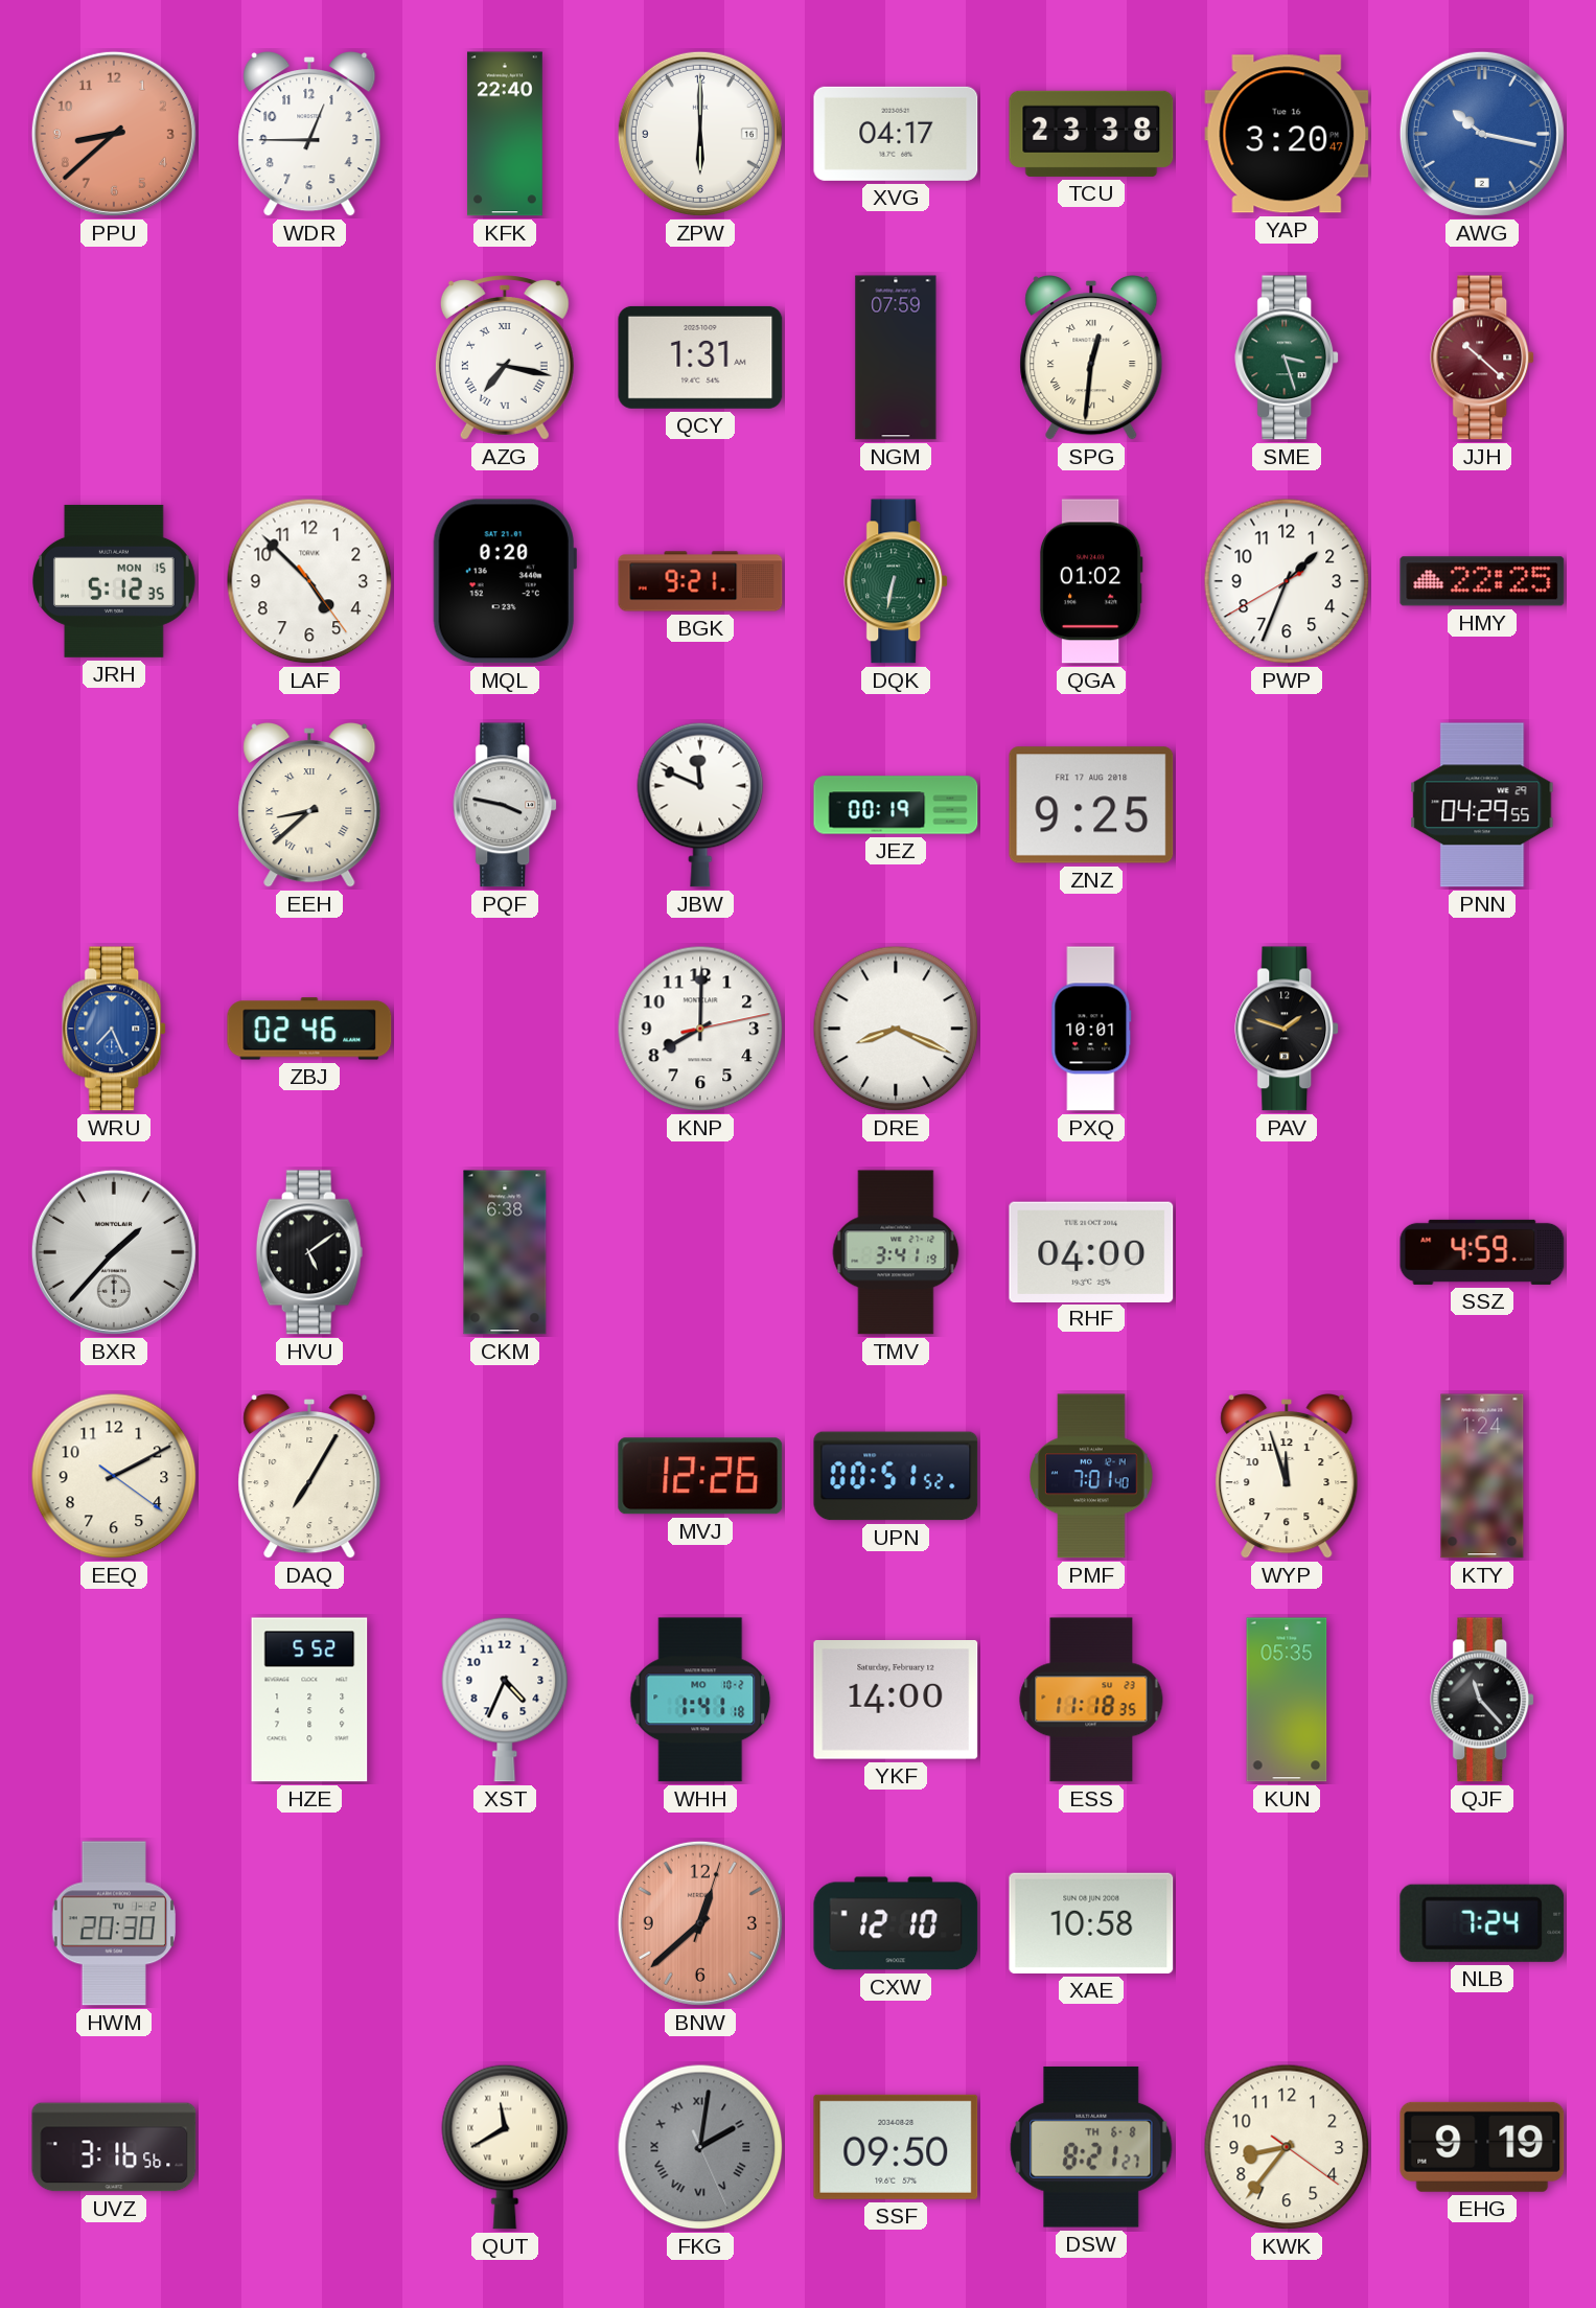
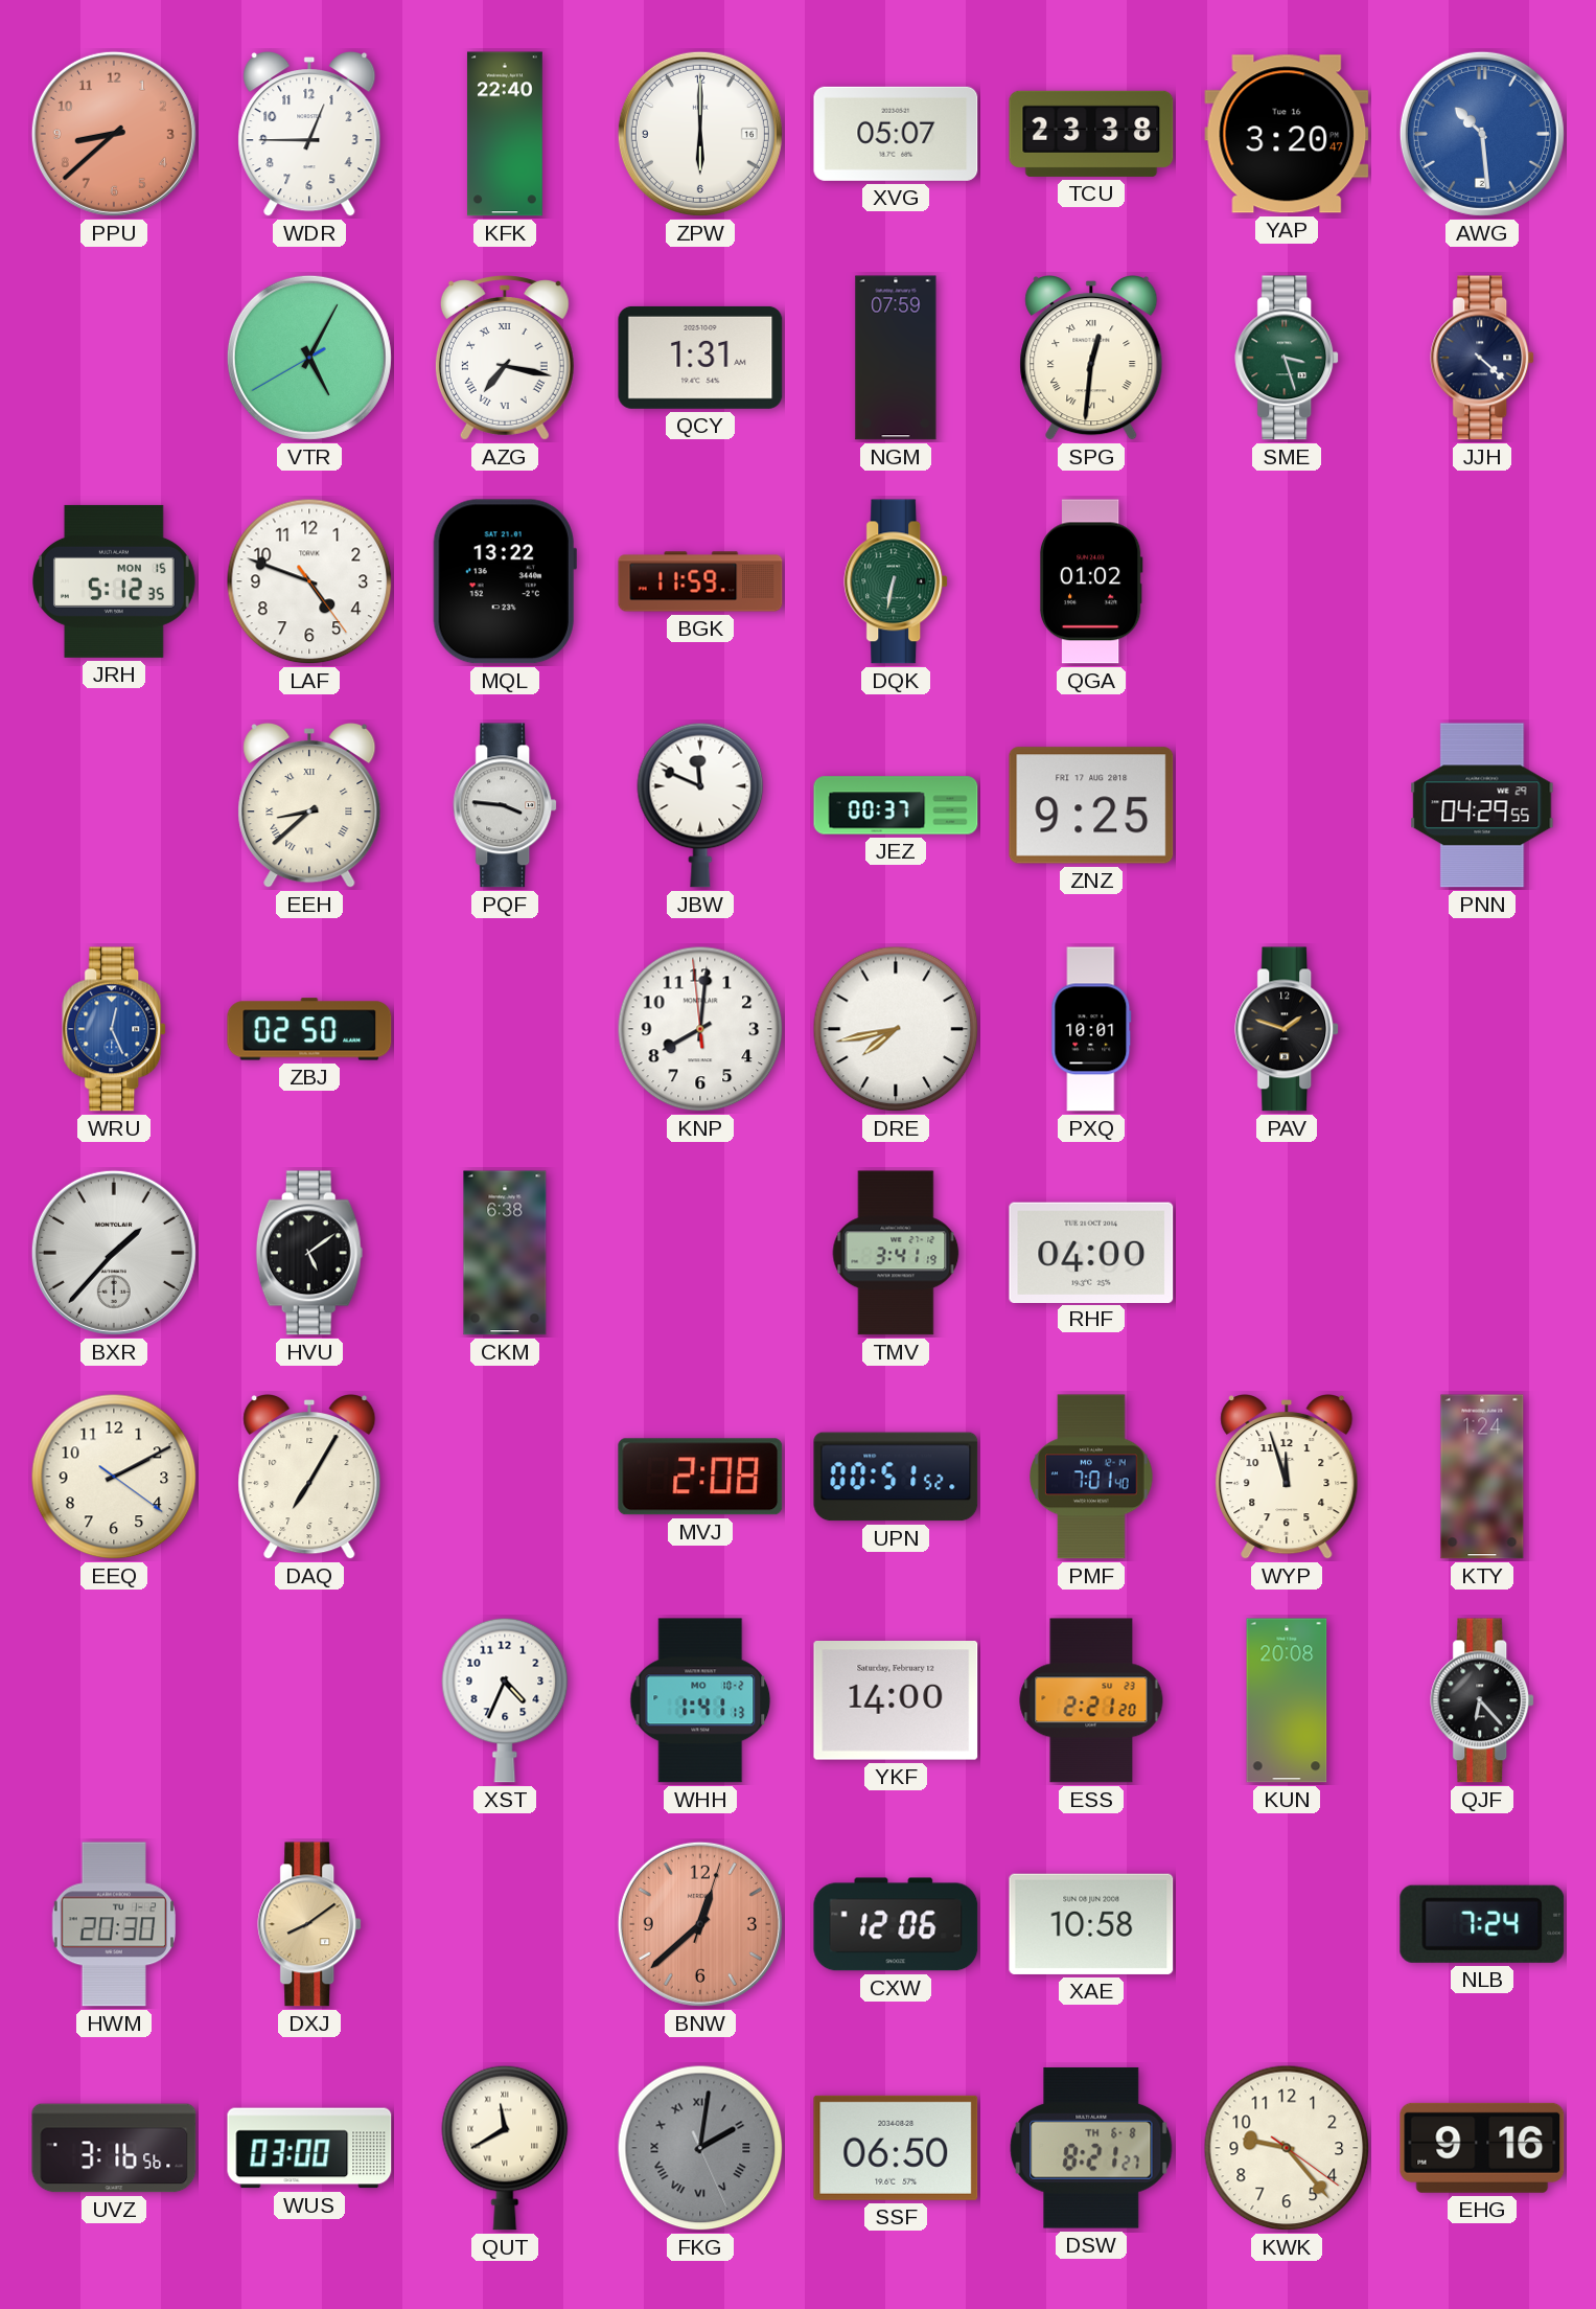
XVG: 04:17 -> 05:07
AWG: 10:17 -> 10:29
VTR: none -> 5:04
JJH: 10:22 -> 4:22
JJH dial: burgundy -> navy
LAF: 4:52 -> 4:48
MQL: 0:20 -> 13:22
BGK: 9:21 -> 11:59
PWP: 1:33 -> none
HMY: 22:25 -> none
PQF: 3:47 -> 3:46
JEZ: 00:19 -> 00:37
WRU: 7:26 -> 12:26
ZBJ: 02:46 -> 02:50
KNP: 8:00:13 -> 8:00:59
DRE: 8:19 -> 7:43
SSZ: 4:59 -> none
MVJ: 12:26 -> 2:08
HZE: 5:52 -> none
WHH: 1:41:18 -> 1:41:13
ESS: 11:18 -> 2:21
KUN: 05:35 -> 20:08
QJF: 11:23 -> 6:23
DXJ: none -> 8:09
CXW: 12:10 -> 12:06
WUS: none -> 03:00
SSF: 09:50 -> 06:50
KWK: 8:36 -> 9:23
EHG: 9:19 -> 9:16
